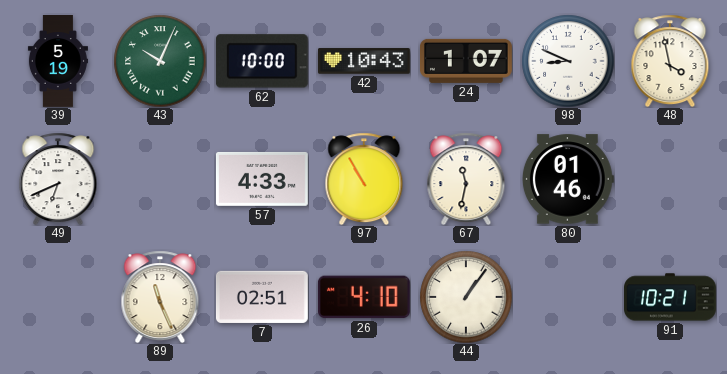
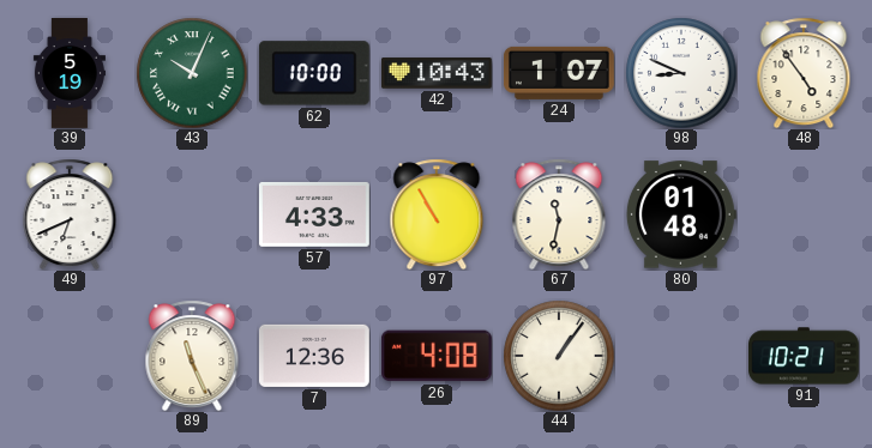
48: 3:58 -> 4:54
80: 01:46 -> 01:48
7: 02:51 -> 12:36
26: 4:10 -> 4:08
